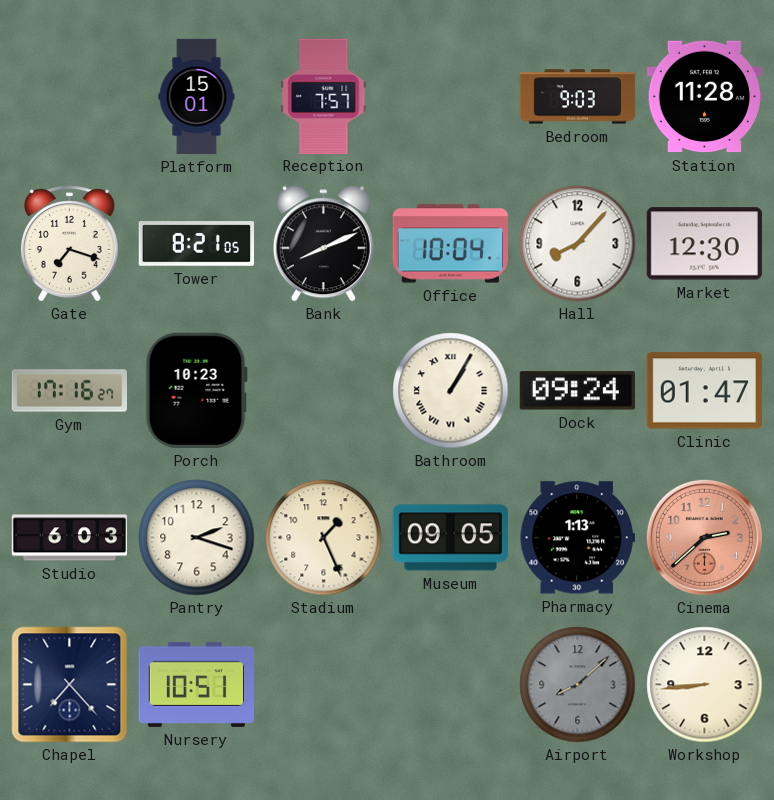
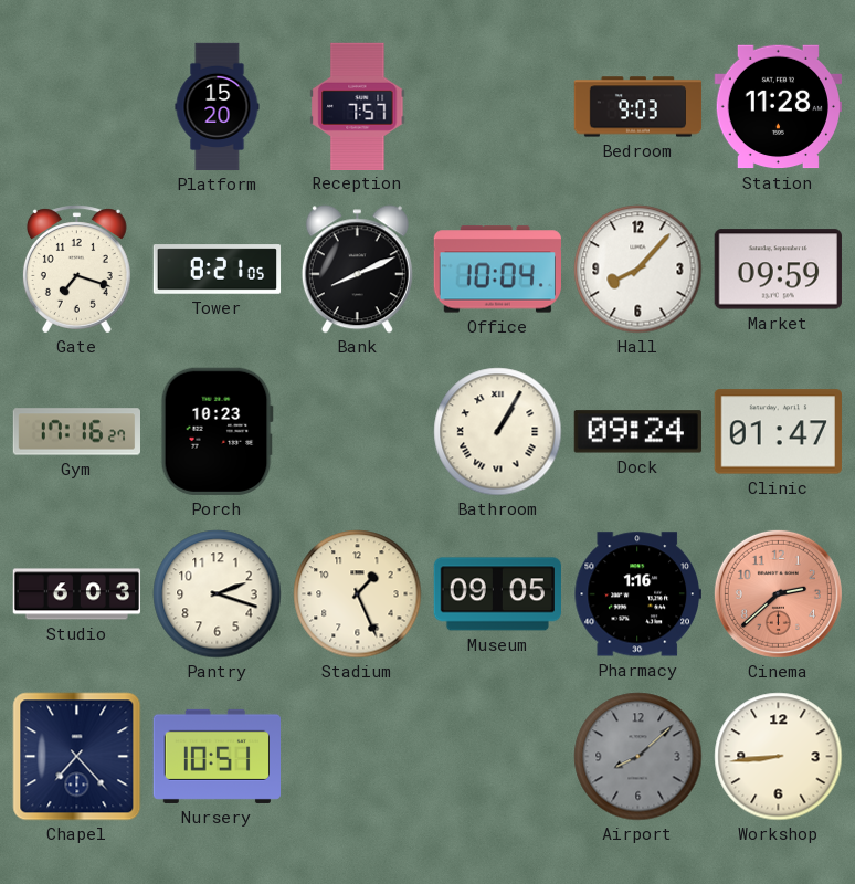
Platform: 15:01 -> 15:20
Market: 12:30 -> 09:59
Pharmacy: 1:13 -> 1:16
